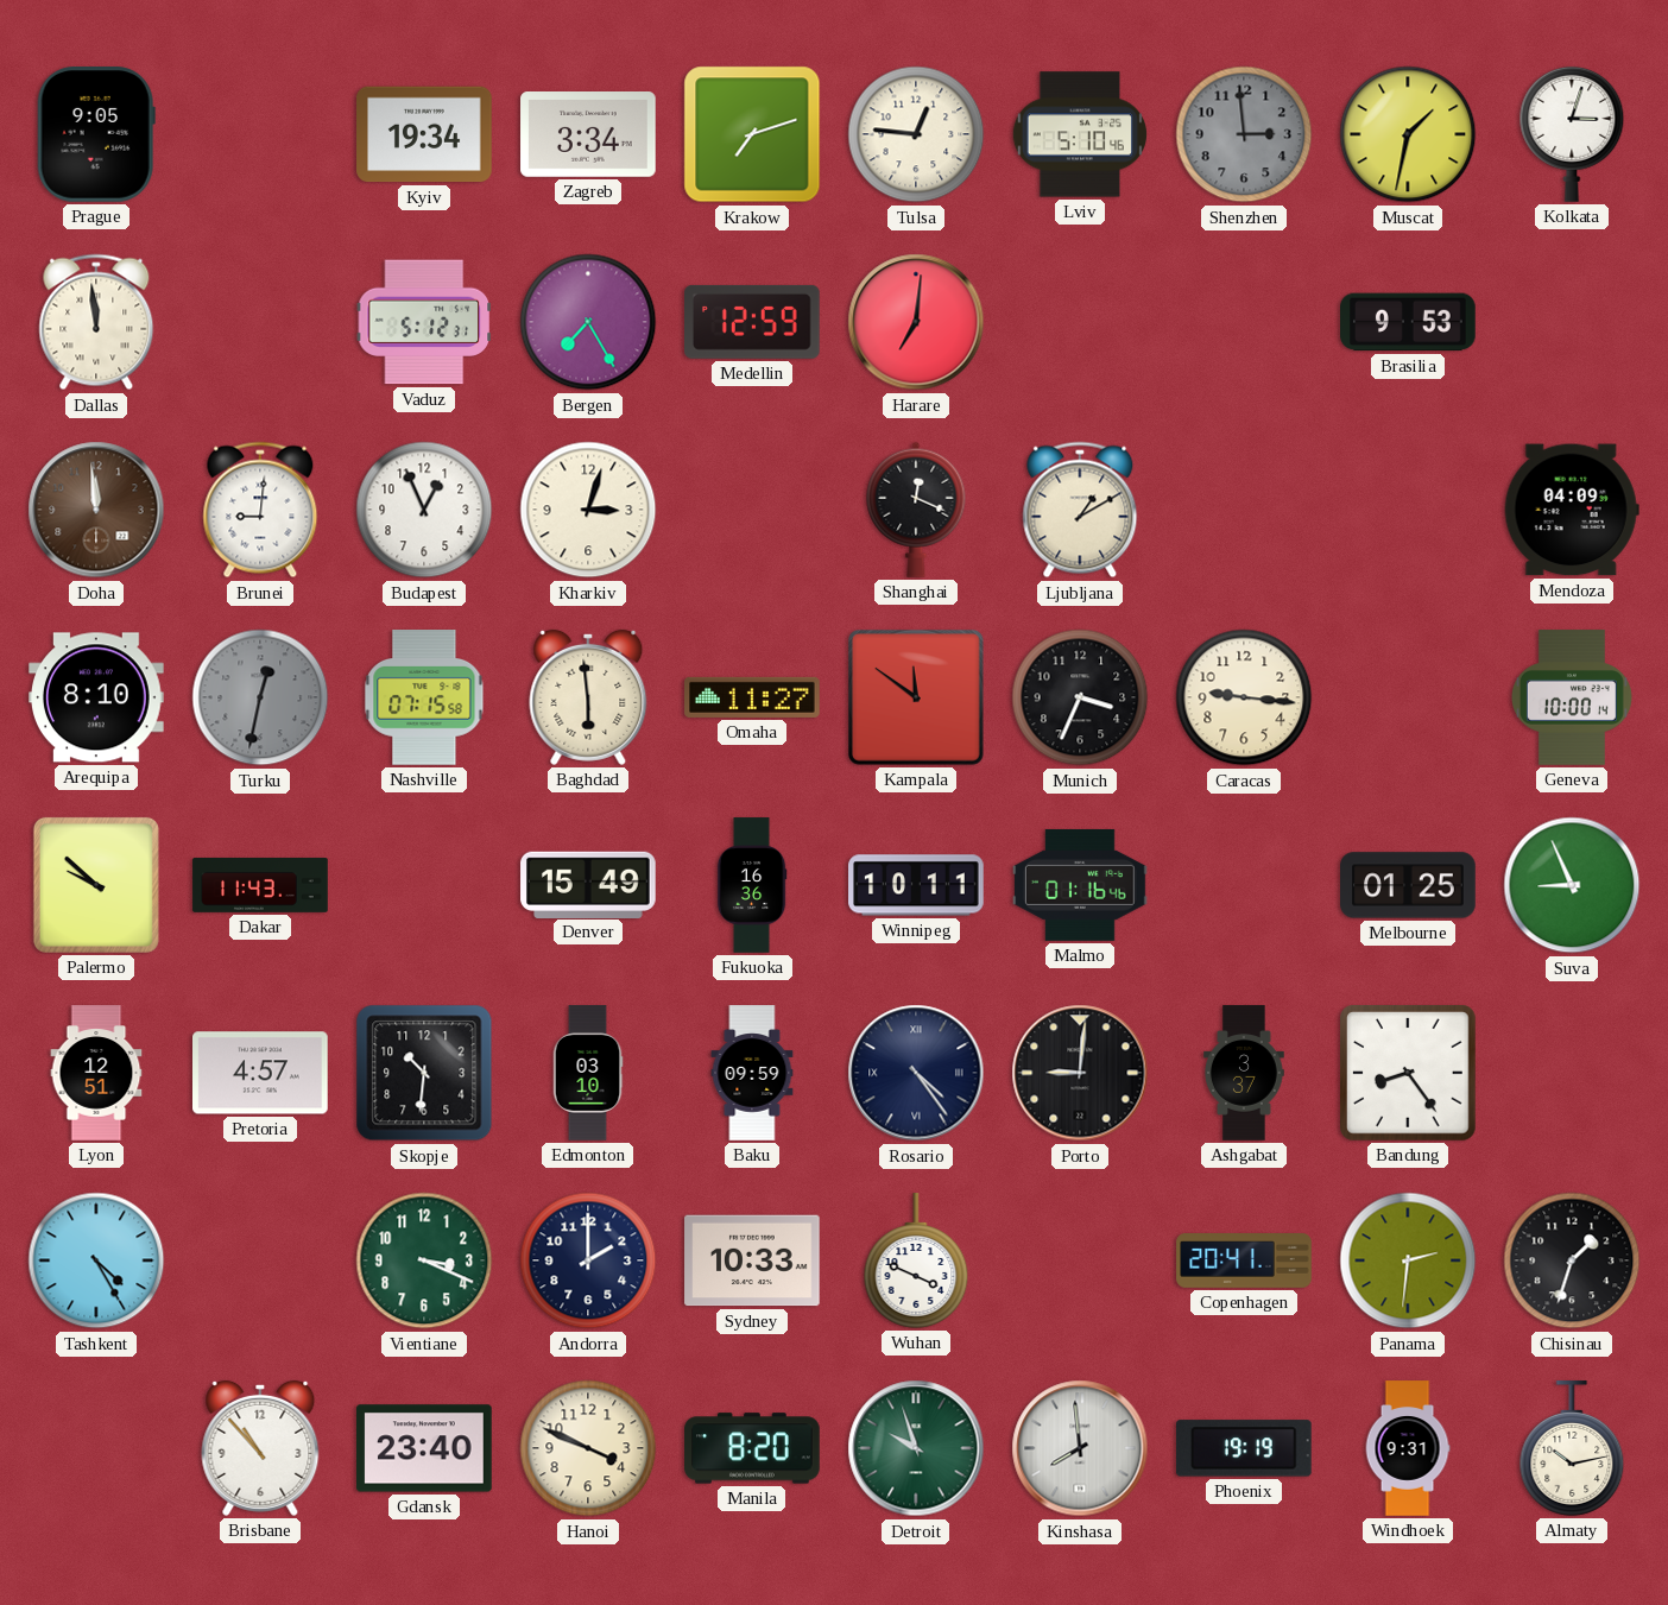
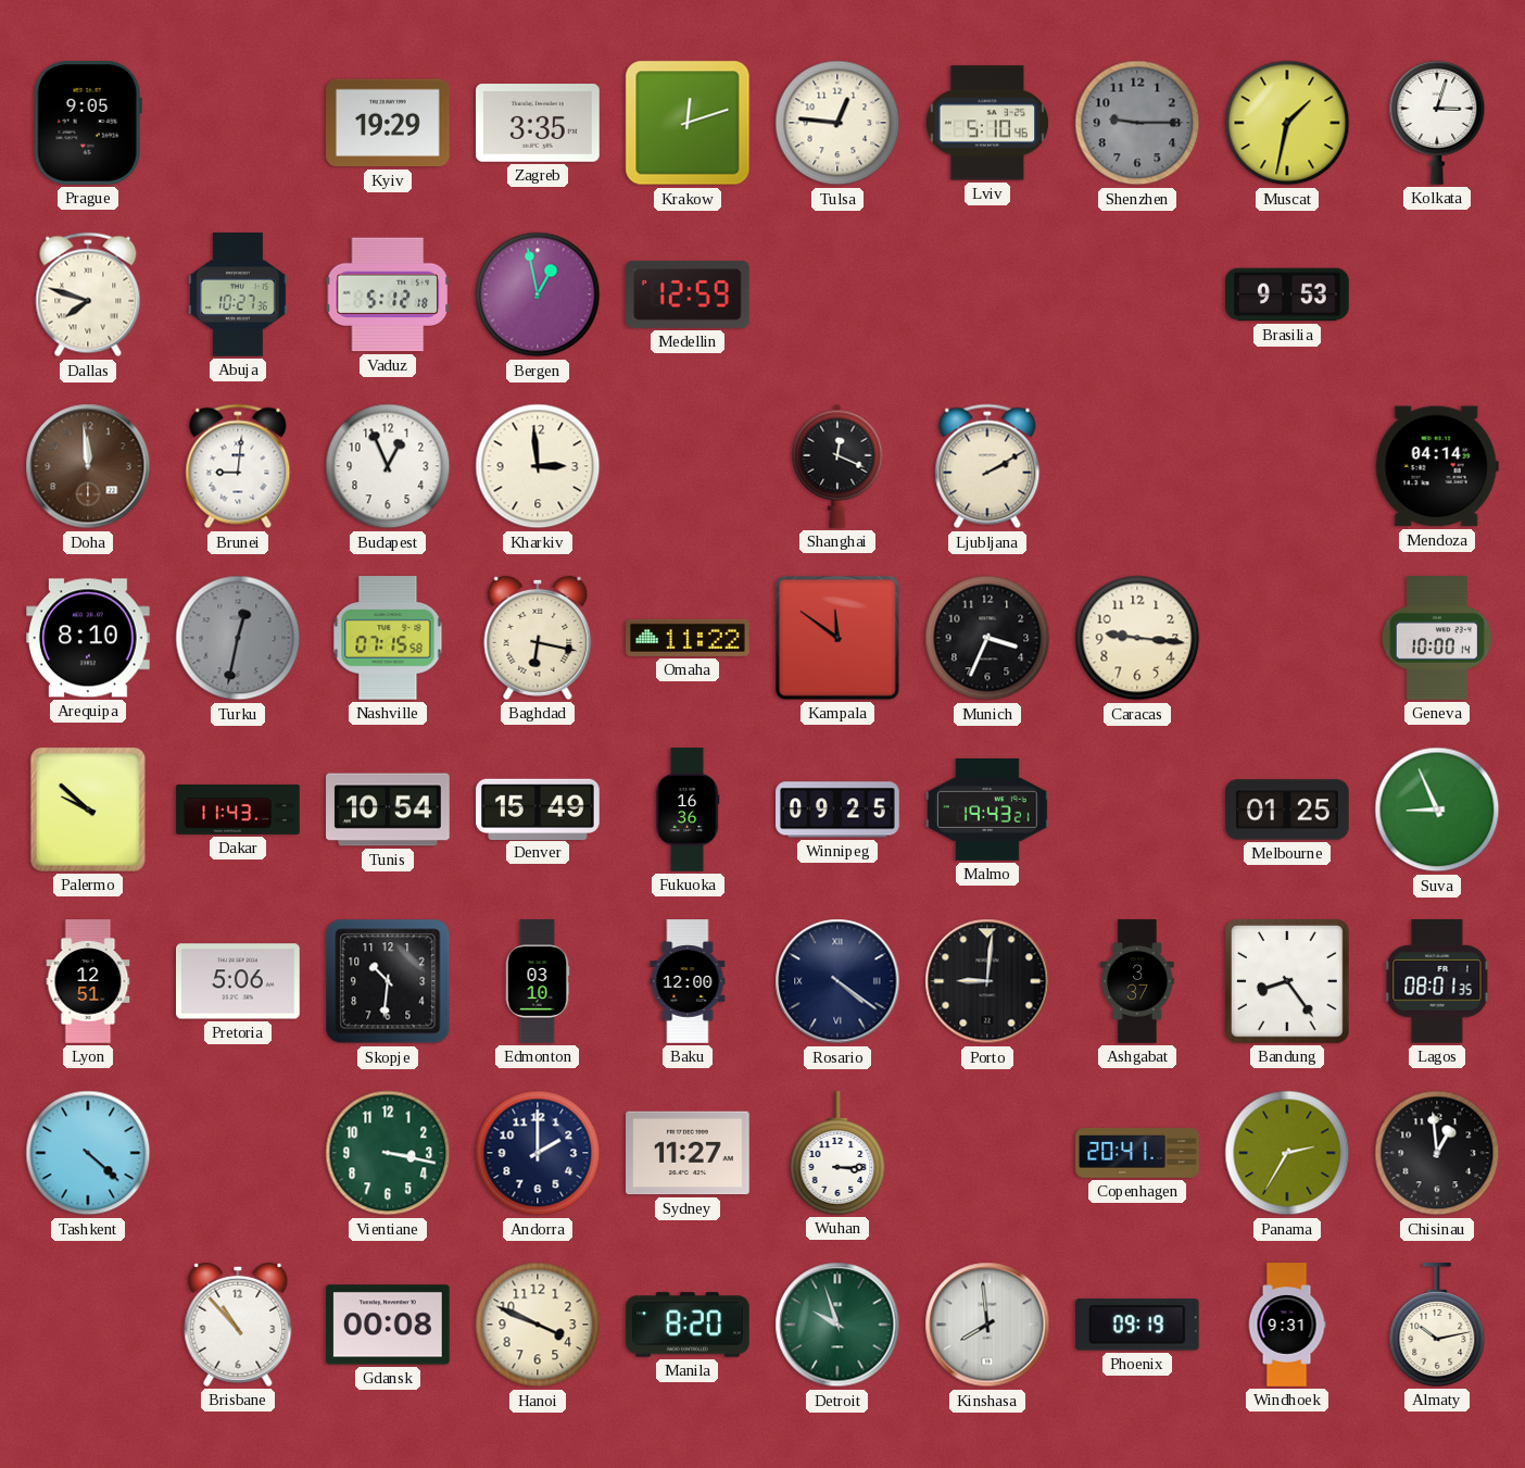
Kyiv: 19:34 -> 19:29
Zagreb: 3:34 -> 3:35
Krakow: 7:12 -> 12:12
Shenzhen: 2:59 -> 9:15
Dallas: 11:59 -> 7:48
Abuja: none -> 10:27
Vaduz: 5:12:31 -> 5:12:18
Bergen: 7:25 -> 12:58
Harare: 7:01 -> none
Kharkiv: 3:03 -> 2:59
Ljubljana: 1:10 -> 2:10
Mendoza: 04:09 -> 04:14
Baghdad: 5:59 -> 6:17
Omaha: 11:27 -> 11:22
Tunis: none -> 10:54
Winnipeg: 10:11 -> 09:25
Malmo: 01:16 -> 19:43
Pretoria: 4:57 -> 5:06
Baku: 09:59 -> 12:00
Rosario: 4:24 -> 4:21
Lagos: none -> 08:01
Tashkent: 4:25 -> 4:22
Vientiane: 3:19 -> 3:17
Sydney: 10:33 -> 11:27
Wuhan: 3:49 -> 3:15
Panama: 2:31 -> 2:35
Chisinau: 1:33 -> 12:59
Gdansk: 23:40 -> 00:08
Phoenix: 19:19 -> 09:19
